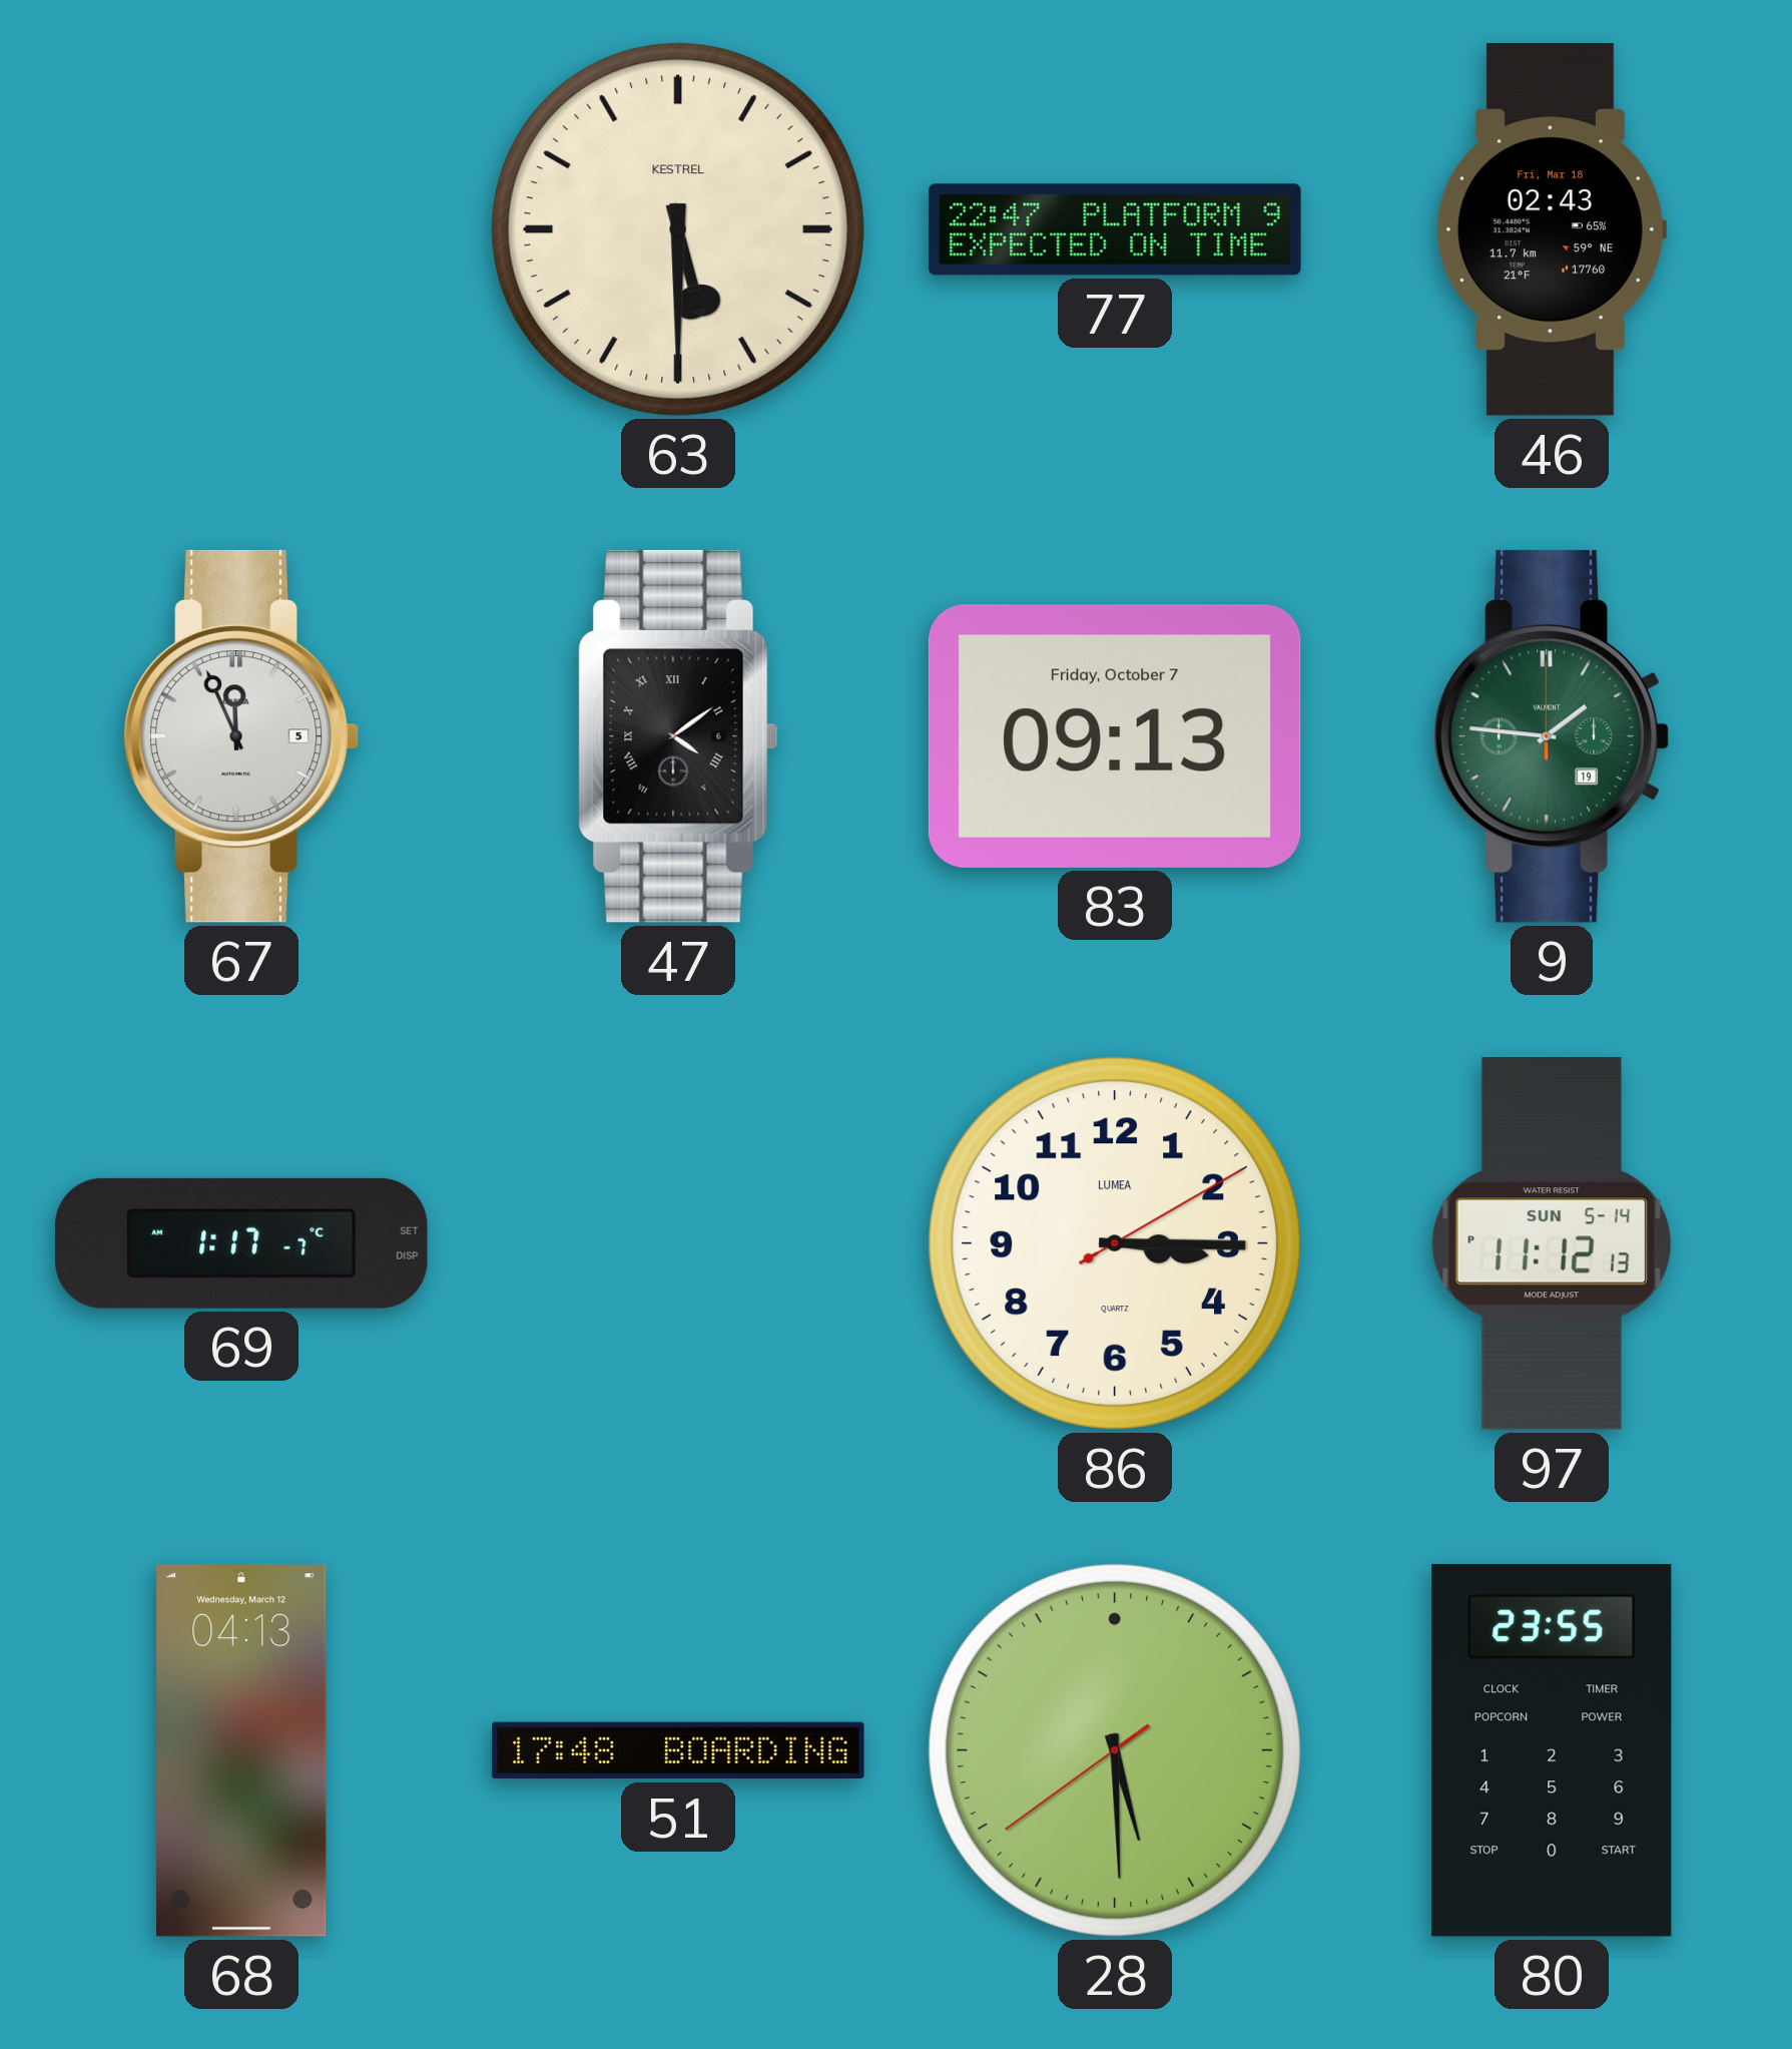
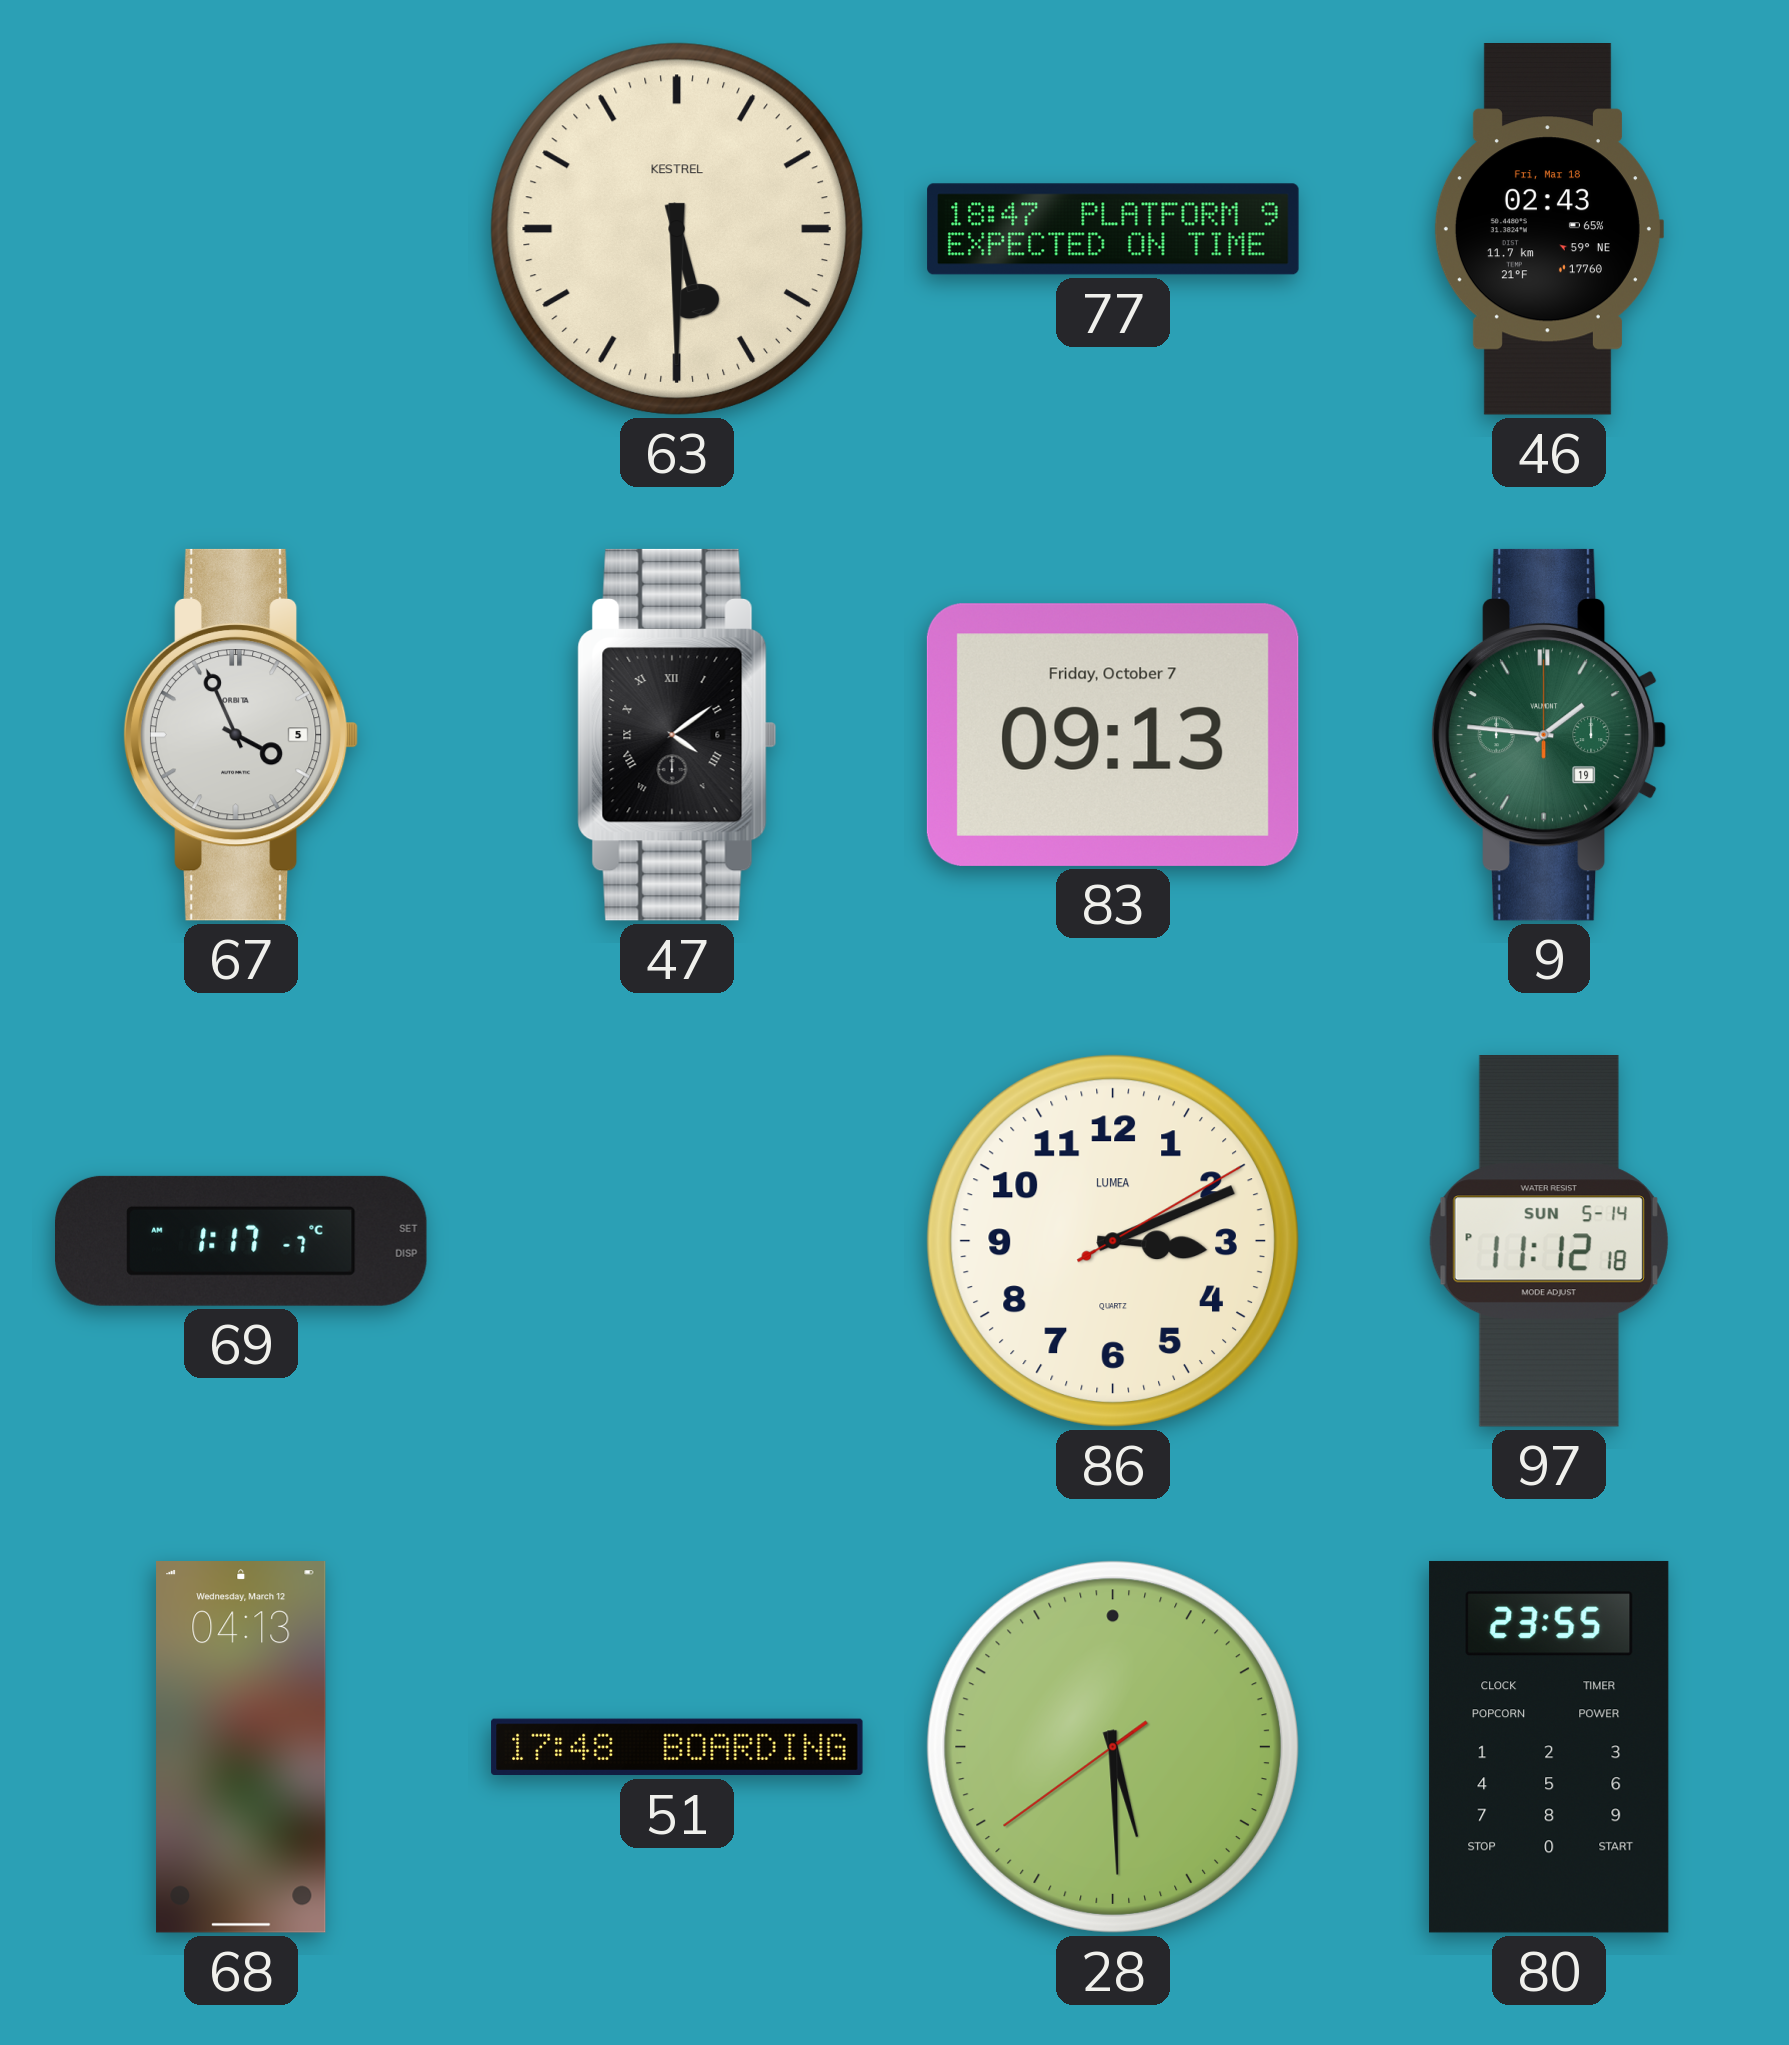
77: 22:47 -> 18:47
67: 11:56 -> 3:56
86: 3:15 -> 3:11
97: 11:12:13 PM -> 11:12:18 PM
